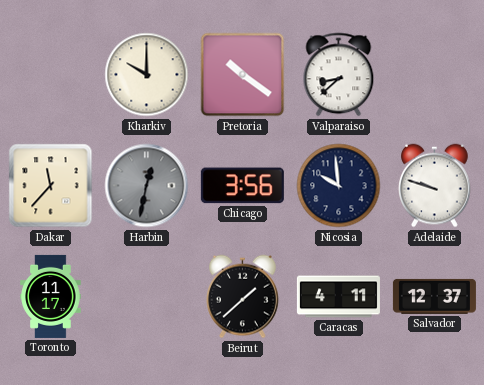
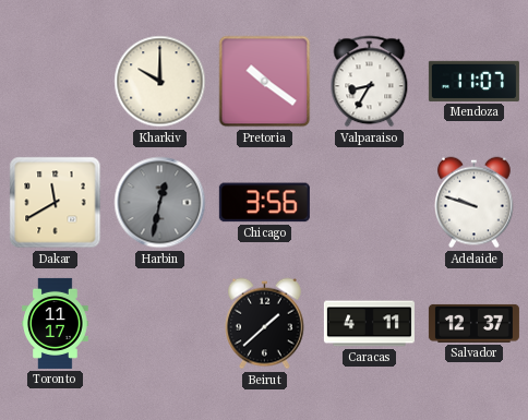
Valparaiso: 8:38 -> 8:35
Mendoza: none -> 11:07
Dakar: 11:37 -> 11:40
Nicosia: 9:59 -> none
